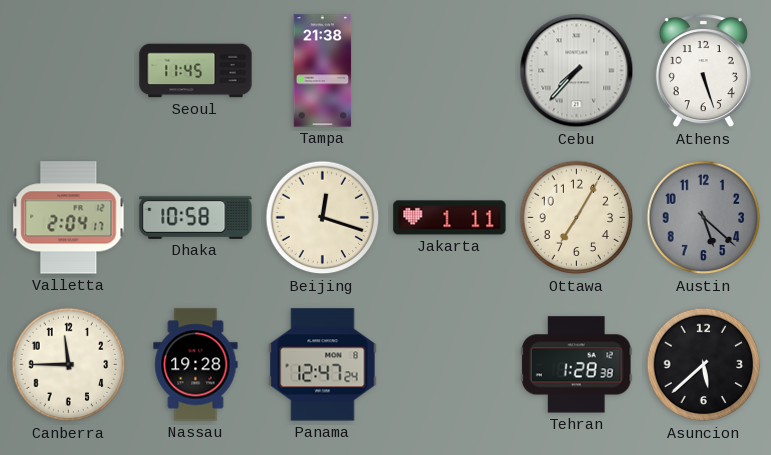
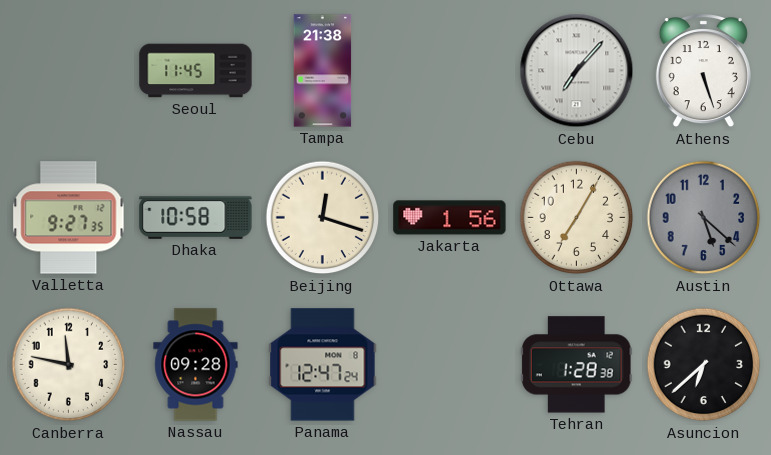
Cebu: 7:37 -> 7:07
Valletta: 2:04 -> 9:27
Jakarta: 1:11 -> 1:56
Canberra: 11:45 -> 11:47
Nassau: 19:28 -> 09:28
Asuncion: 5:38 -> 6:38
